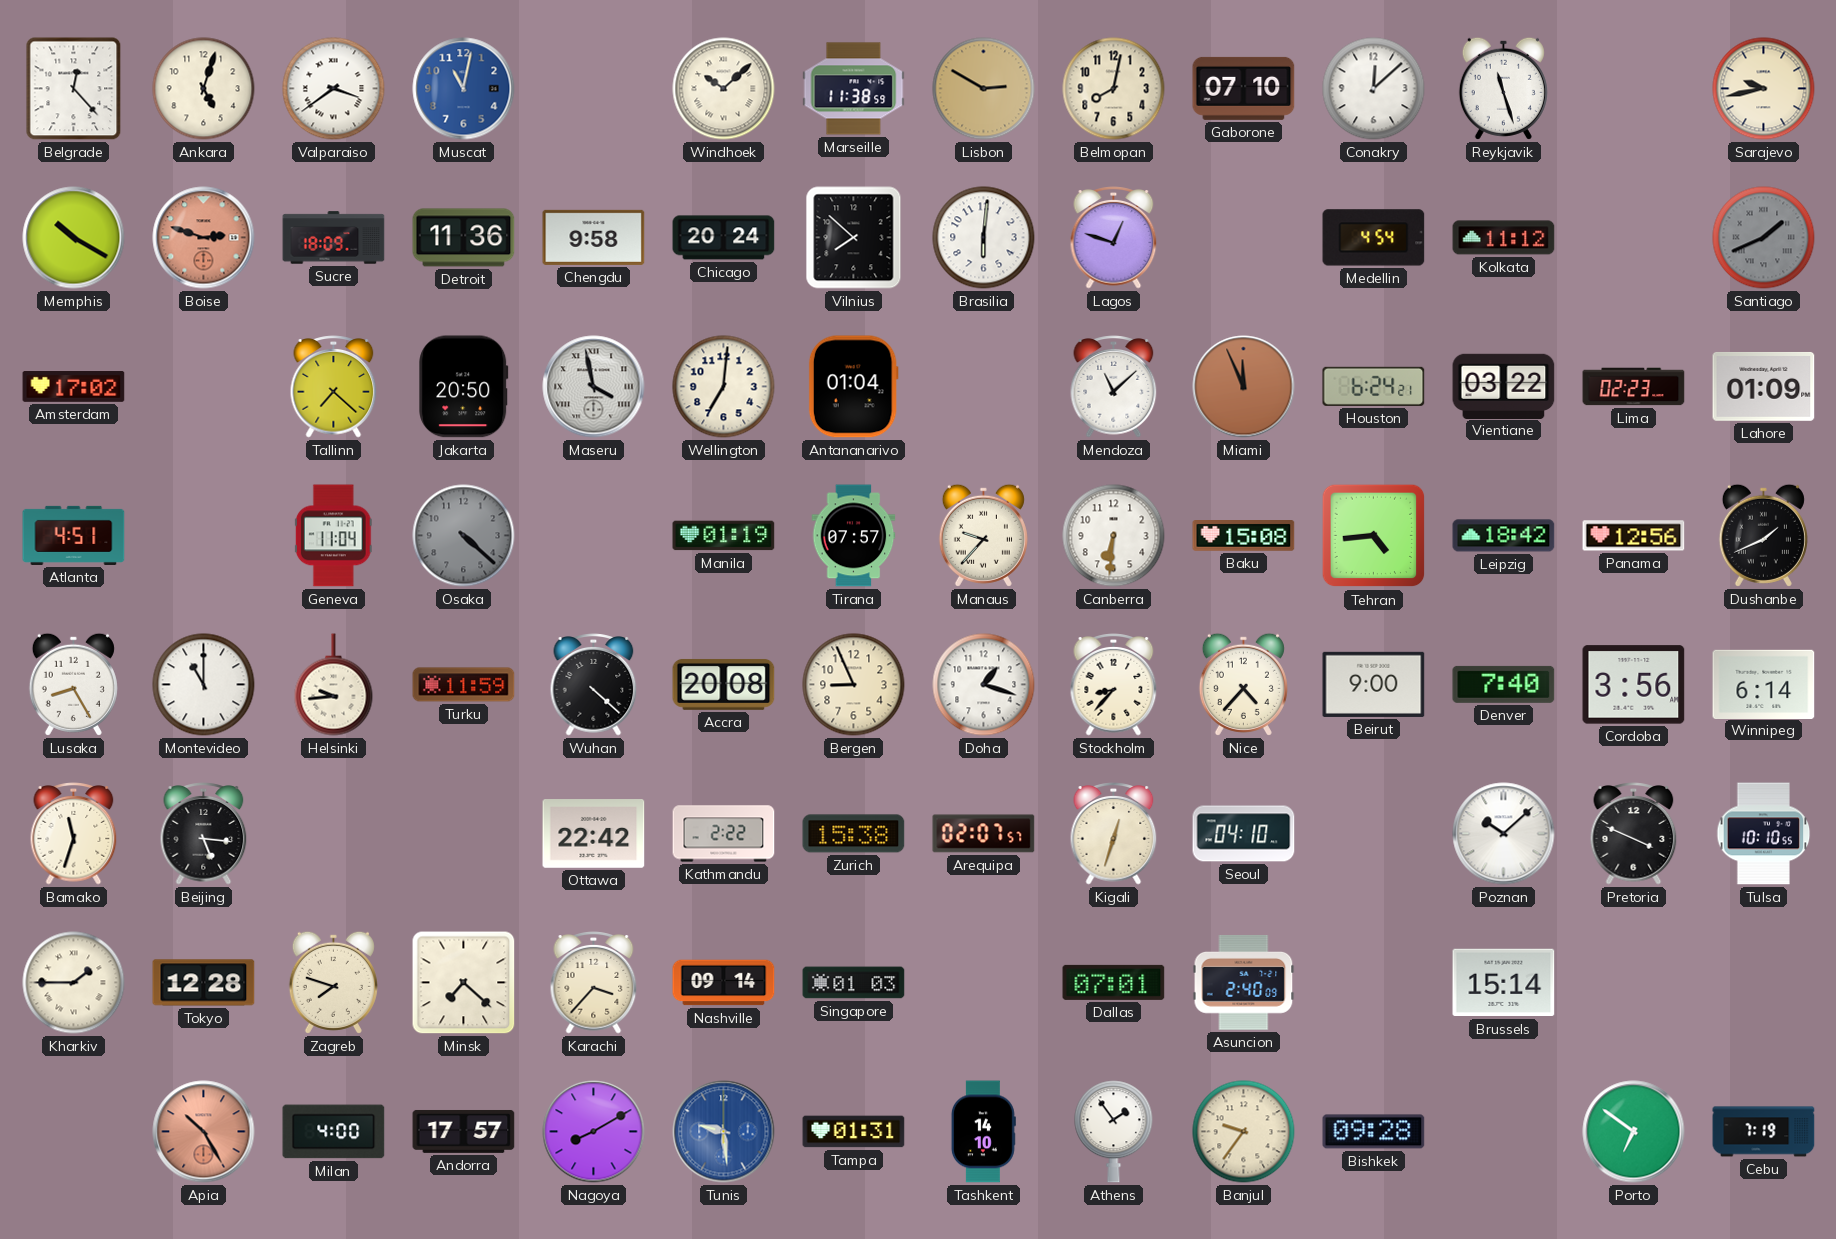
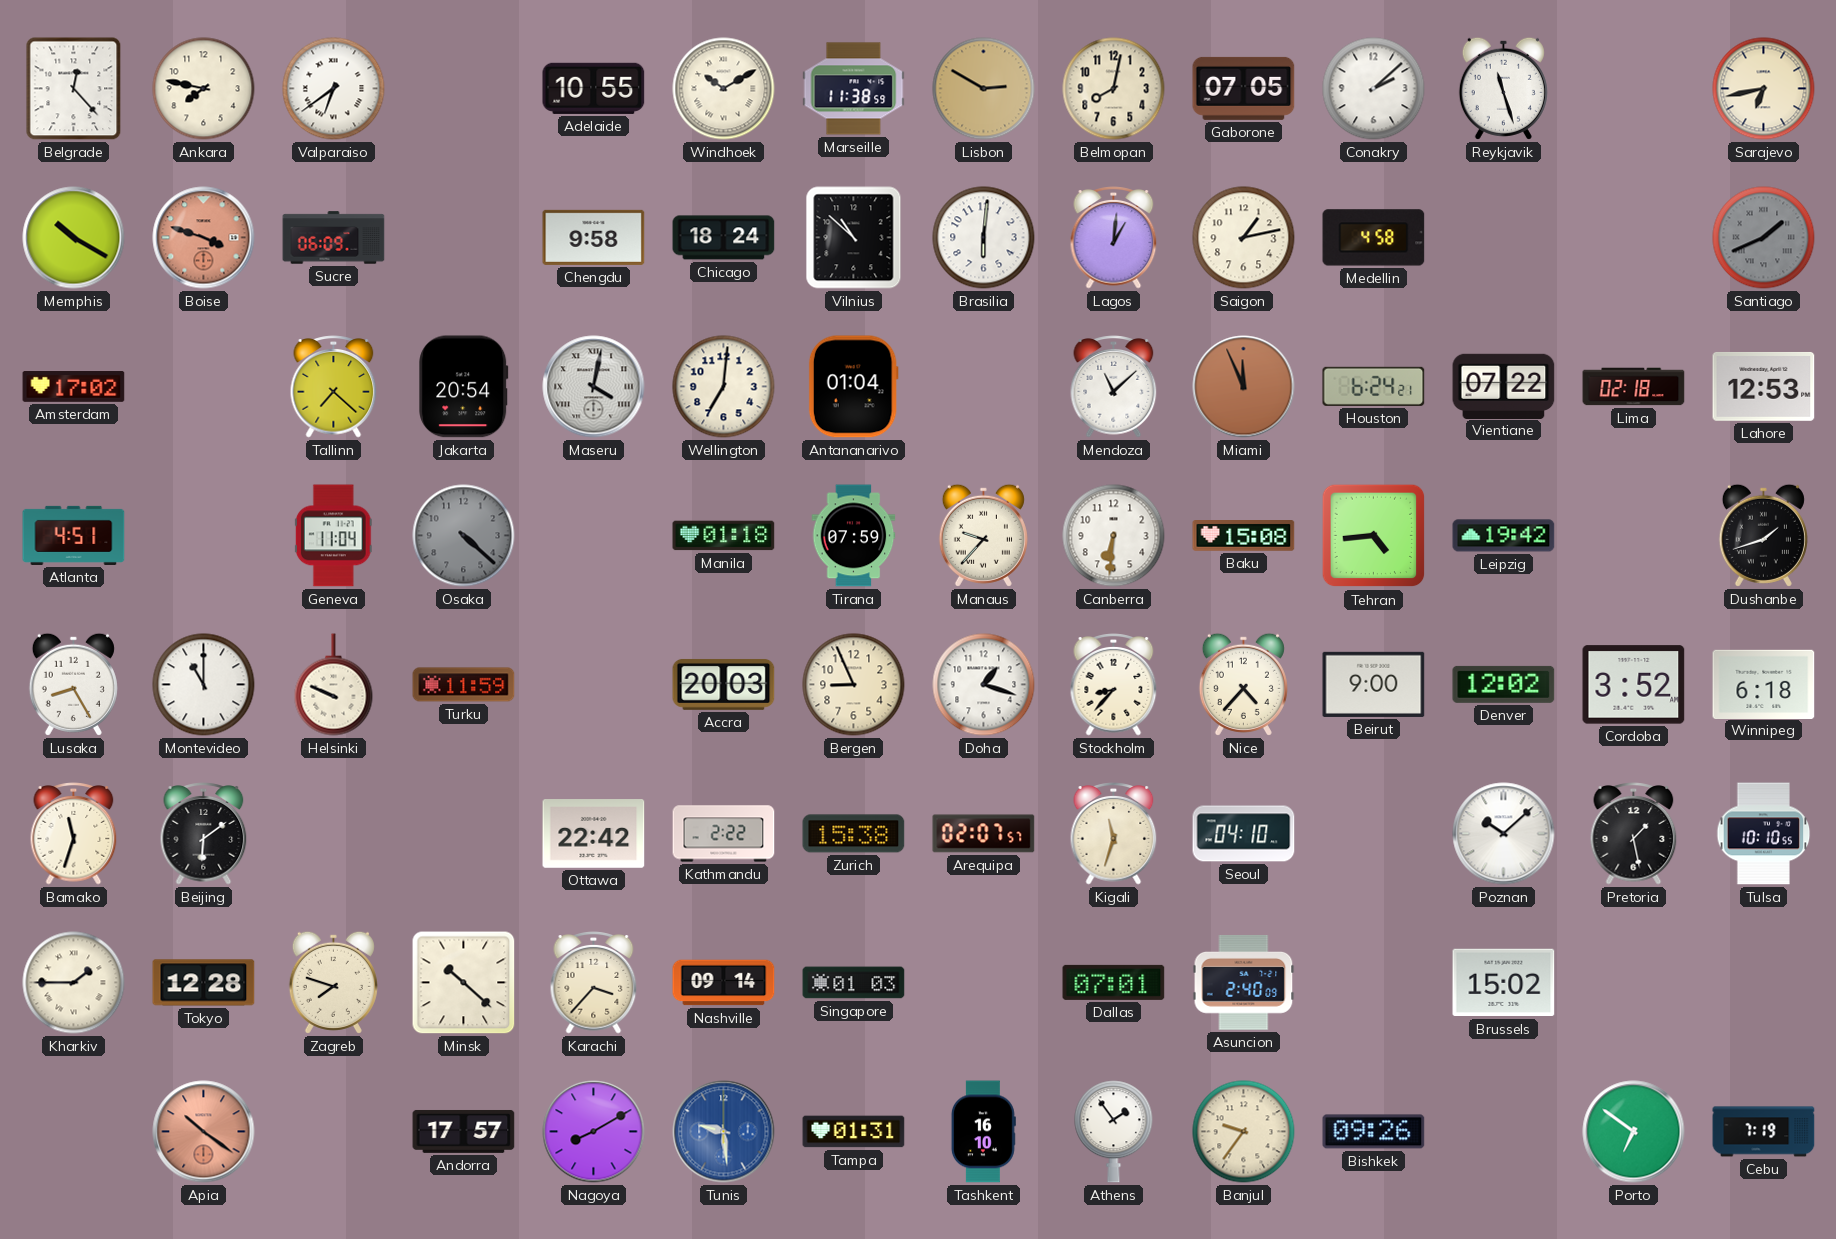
Ankara: 5:03 -> 7:47
Valparaiso: 3:39 -> 6:39
Muscat: 11:02 -> none
Adelaide: none -> 10:55
Windhoek: 10:08 -> 10:10
Gaborone: 07:10 -> 07:05
Conakry: 12:08 -> 2:08
Sarajevo: 9:43 -> 6:43
Boise: 2:48 -> 3:48
Sucre: 18:09 -> 06:09
Detroit: 11:36 -> none
Chicago: 20:24 -> 18:24
Vilnius: 7:52 -> 10:52
Lagos: 12:48 -> 1:01
Saigon: none -> 1:13
Medellin: 4:54 -> 4:58
Kolkata: 11:12 -> none
Jakarta: 20:50 -> 20:54
Maseru: 3:58 -> 4:02
Vientiane: 03:22 -> 07:22
Lima: 02:23 -> 02:18
Lahore: 01:09 -> 12:53
Manila: 01:19 -> 01:18
Tirana: 07:57 -> 07:59
Leipzig: 18:42 -> 19:42
Panama: 12:56 -> none
Dushanbe: 1:41 -> 1:42
Helsinki: 9:44 -> 9:49
Wuhan: 4:22 -> none
Accra: 20:08 -> 20:03
Denver: 7:40 -> 12:02
Cordoba: 3:56 -> 3:52
Winnipeg: 6:14 -> 6:18
Beijing: 5:16 -> 6:09
Kigali: 12:33 -> 11:33
Pretoria: 3:49 -> 1:28
Minsk: 7:22 -> 10:22
Brussels: 15:14 -> 15:02
Apia: 10:25 -> 10:21
Milan: 4:00 -> none
Tashkent: 14:10 -> 16:10
Bishkek: 09:28 -> 09:26
